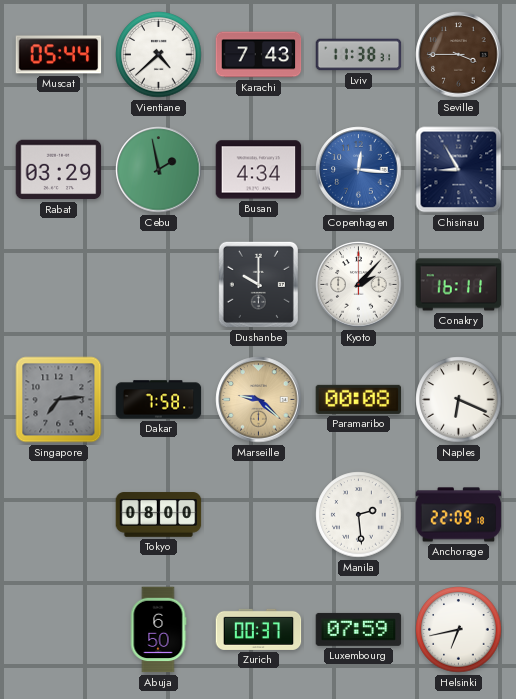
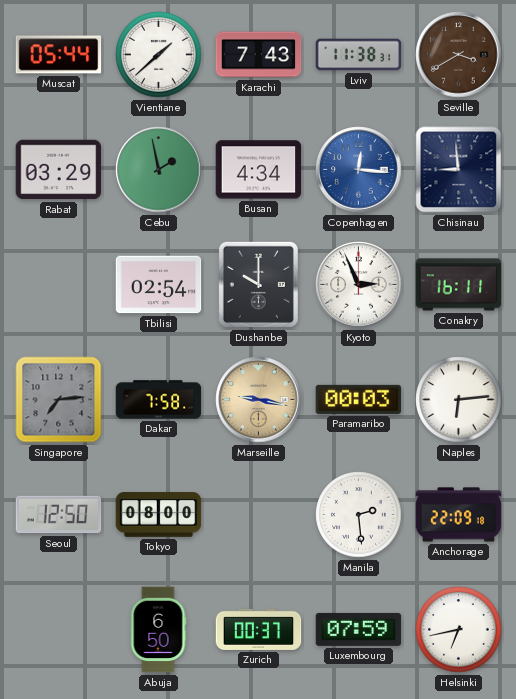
Vientiane: 4:38 -> 1:38
Seville: 3:45 -> 3:40
Chisinau: 8:55 -> 8:59
Tbilisi: none -> 02:54
Kyoto: 2:07 -> 2:56
Marseille: 9:22 -> 9:17
Paramaribo: 00:08 -> 00:03
Naples: 6:19 -> 6:14
Seoul: none -> 12:50
